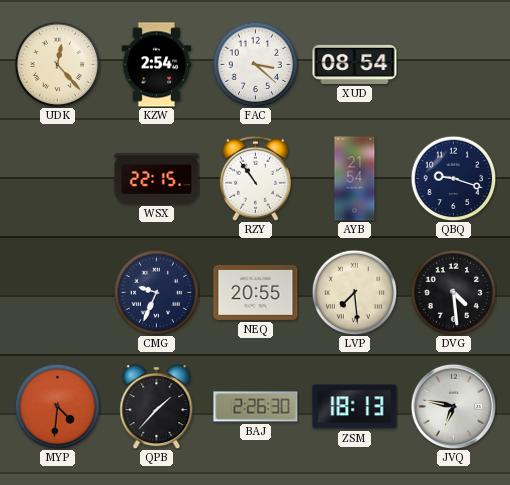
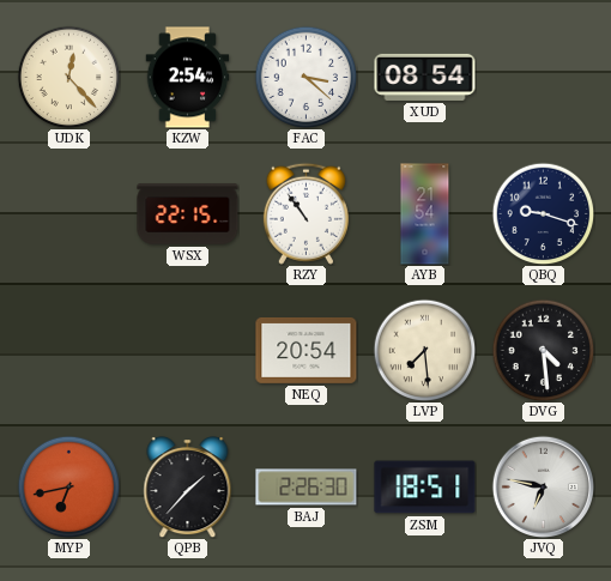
CMG: 9:34 -> none
NEQ: 20:55 -> 20:54
MYP: 4:31 -> 6:43
ZSM: 18:13 -> 18:51
